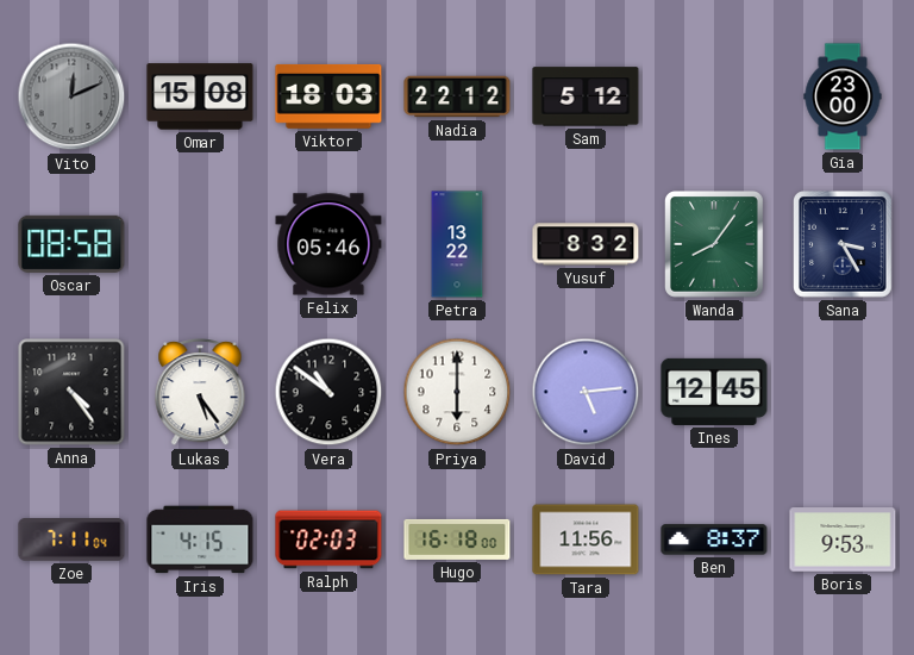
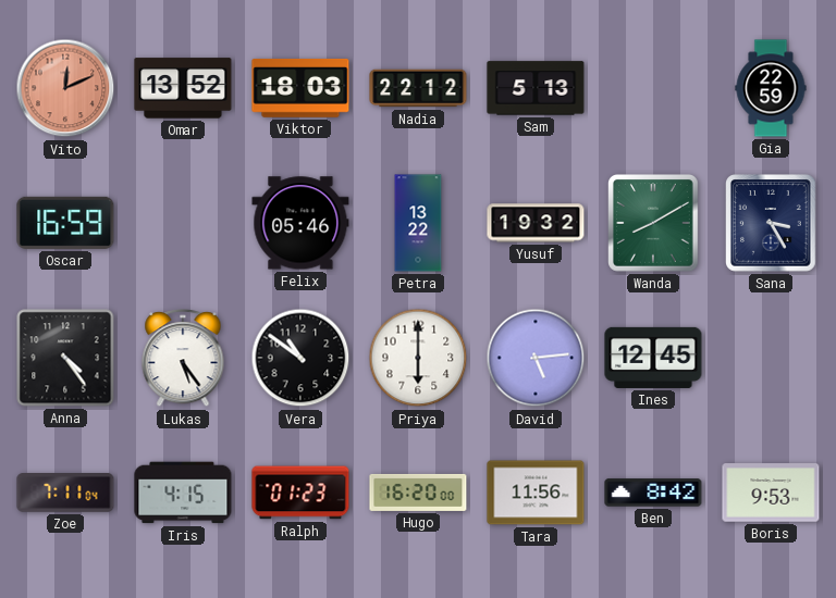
Vito dial: grey -> salmon
Omar: 15:08 -> 13:52
Sam: 5:12 -> 5:13
Gia: 23:00 -> 22:59
Oscar: 08:58 -> 16:59
Yusuf: 8:32 -> 19:32
Wanda: 8:06 -> 8:10
Ralph: 02:03 -> 01:23
Hugo: 16:18 -> 16:20
Ben: 8:37 -> 8:42
